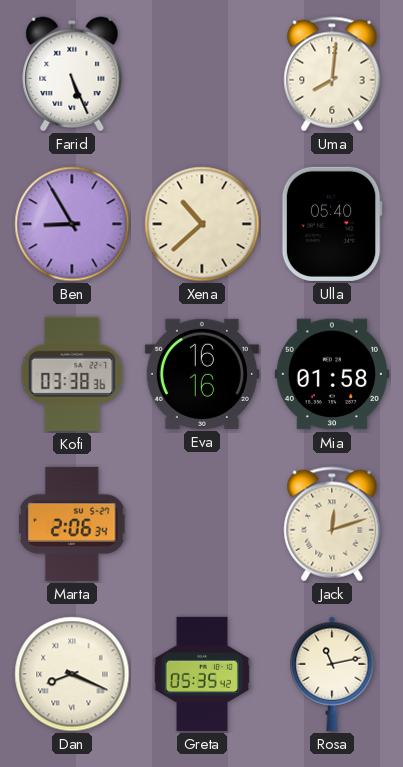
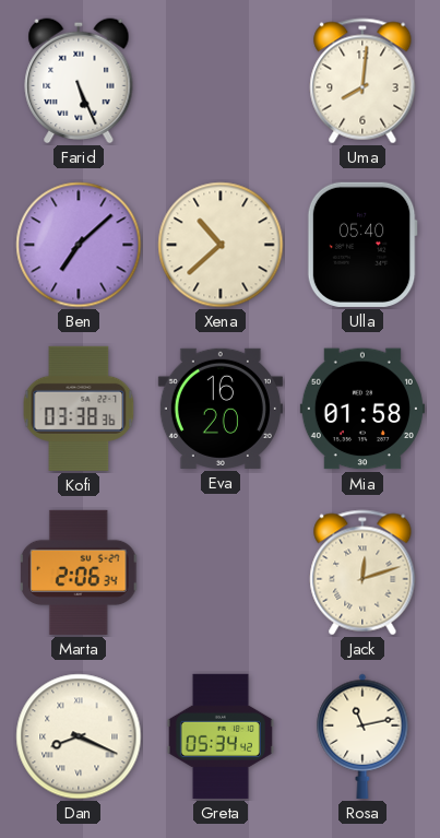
Ben: 8:55 -> 7:08
Eva: 16:16 -> 16:20
Greta: 05:35 -> 05:34
